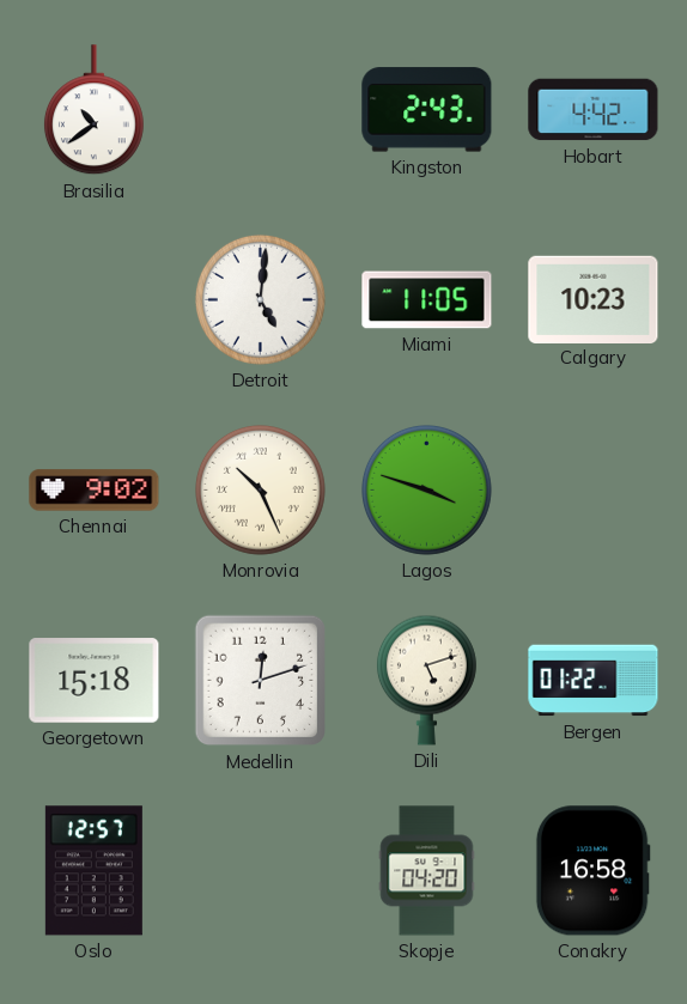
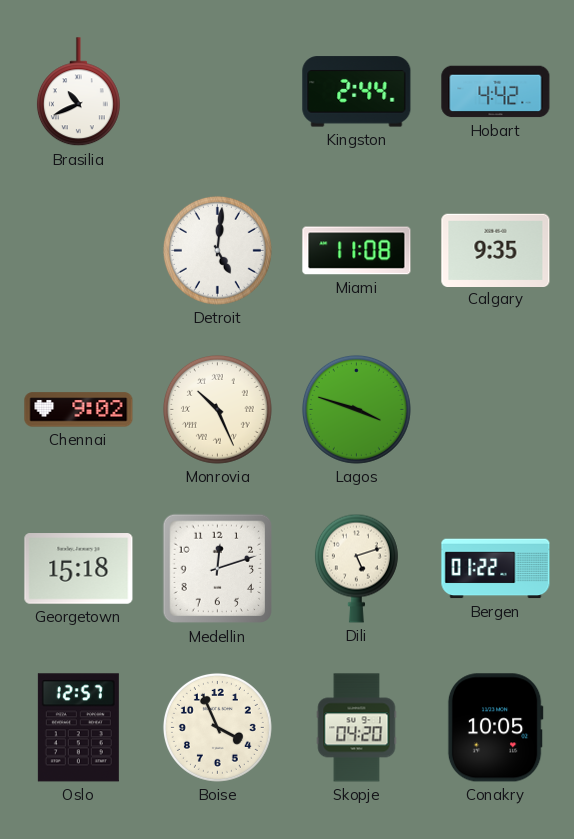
Brasilia: 10:39 -> 10:41
Kingston: 2:43 -> 2:44
Miami: 11:05 -> 11:08
Calgary: 10:23 -> 9:35
Boise: none -> 3:56
Conakry: 16:58 -> 10:05
